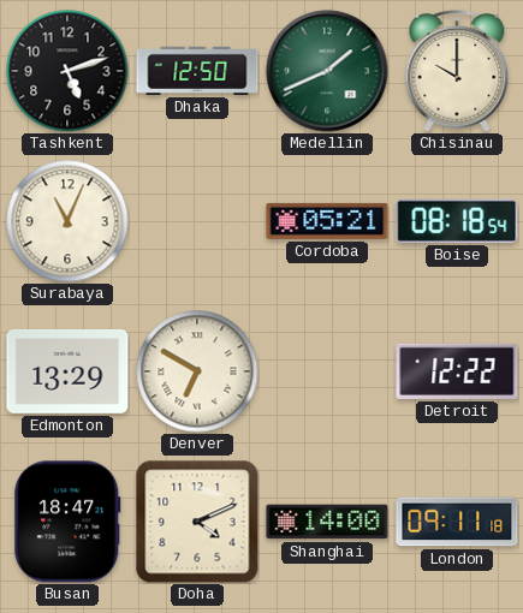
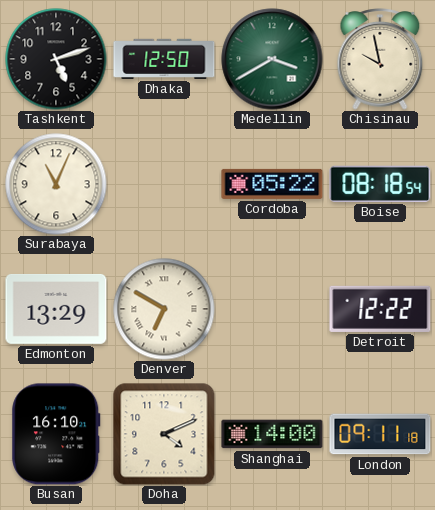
Medellin: 1:41 -> 3:40
Chisinau: 10:00 -> 9:58
Cordoba: 05:21 -> 05:22
Busan: 18:47 -> 16:10
